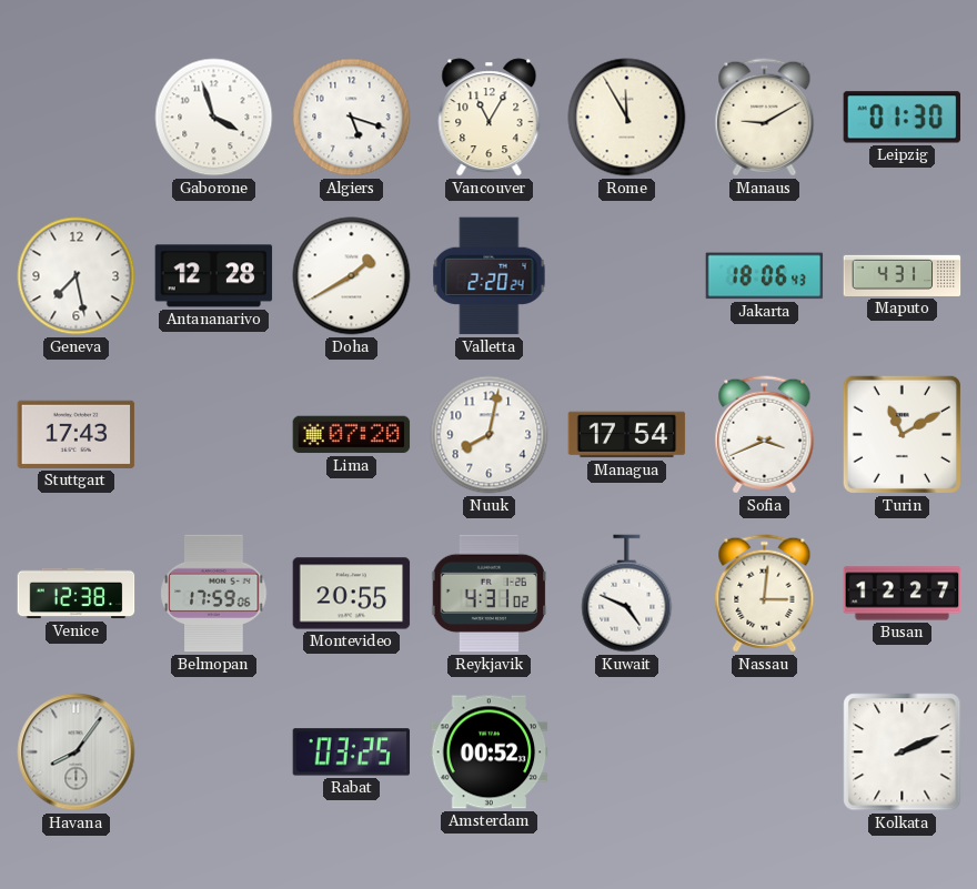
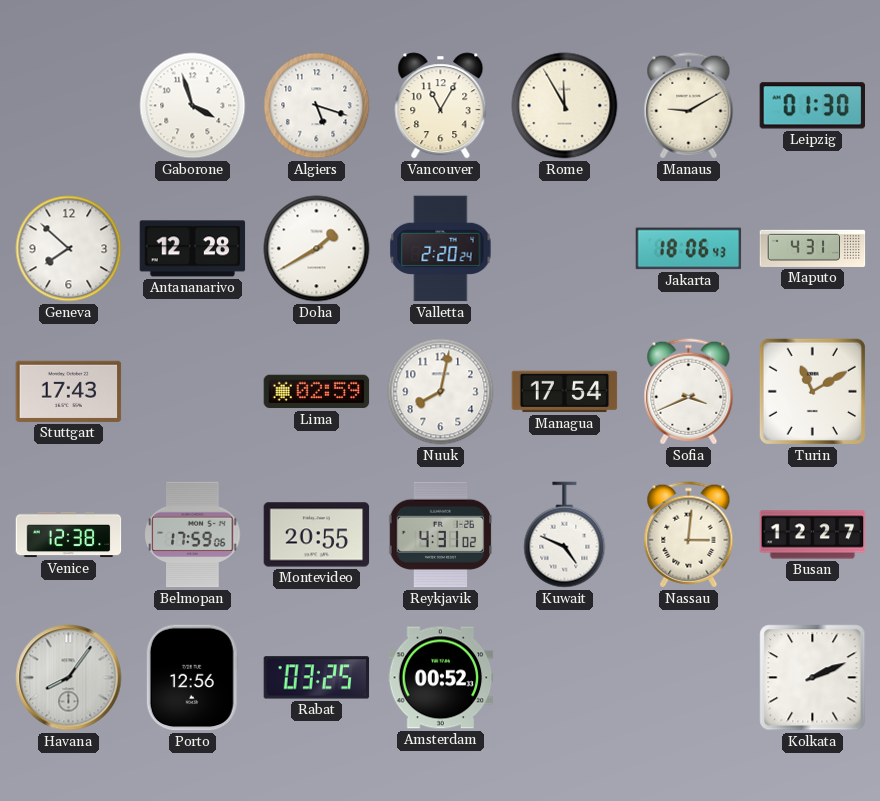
Geneva: 7:28 -> 7:52
Lima: 07:20 -> 02:59
Porto: none -> 12:56
